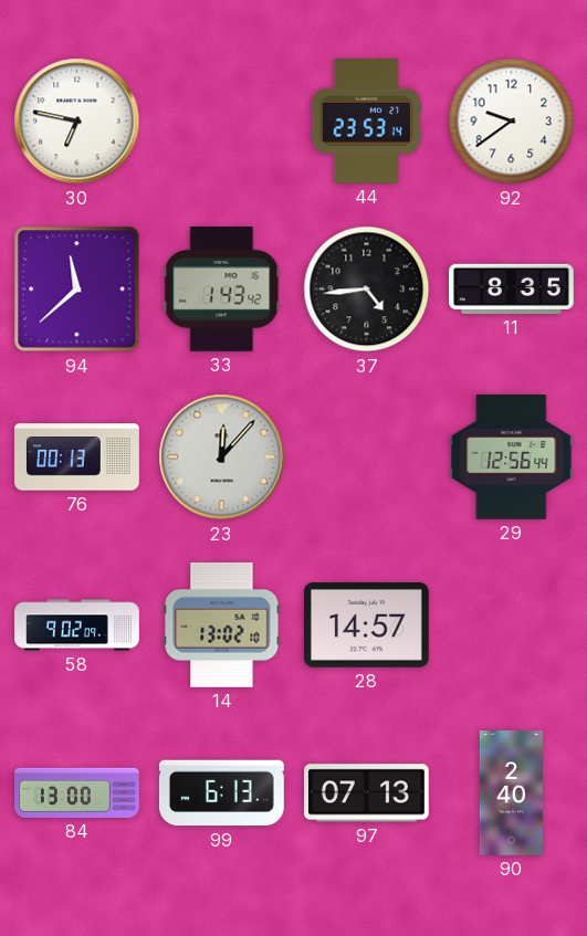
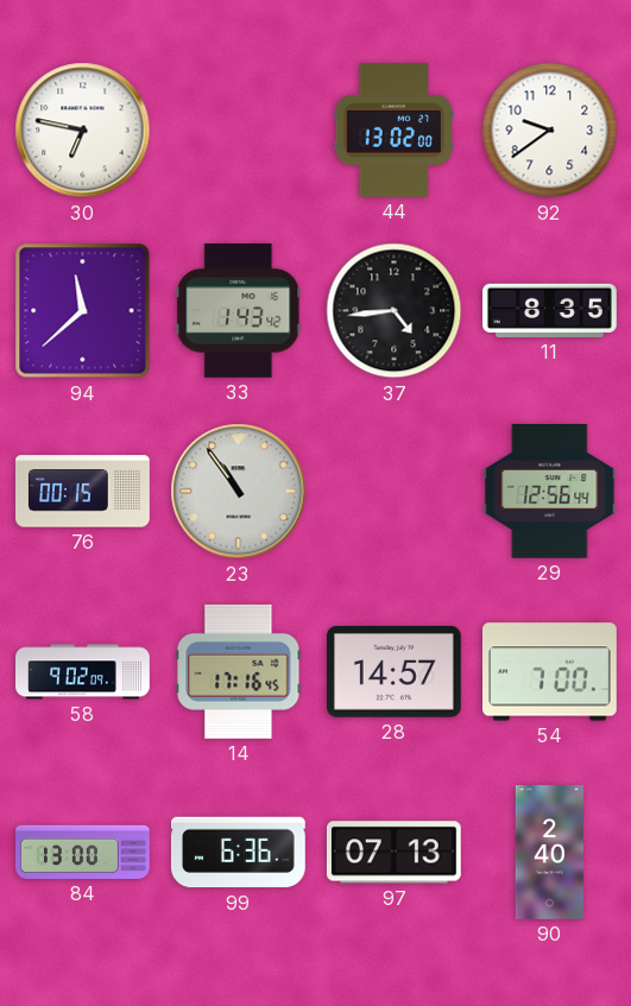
44: 23:53 -> 13:02
76: 00:13 -> 00:15
23: 12:07 -> 10:54
14: 13:02 -> 17:16
54: none -> 7:00
99: 6:13 -> 6:36
